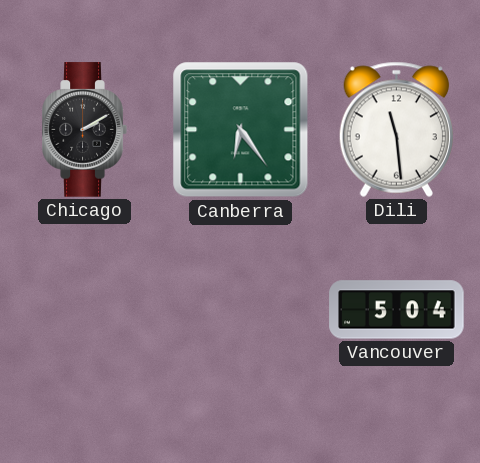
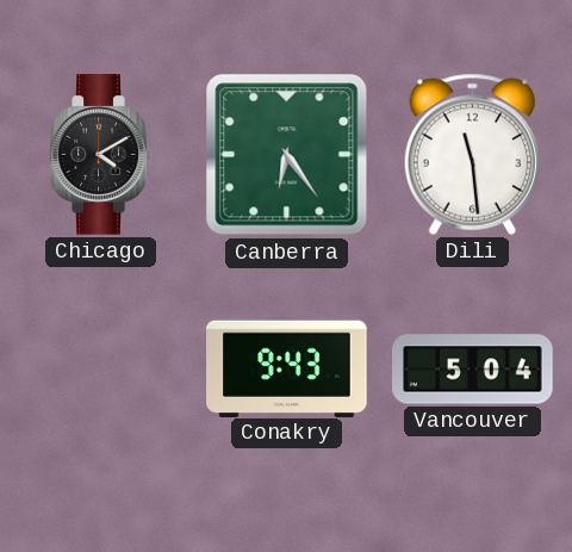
Chicago: 2:10 -> 4:10
Conakry: none -> 9:43
